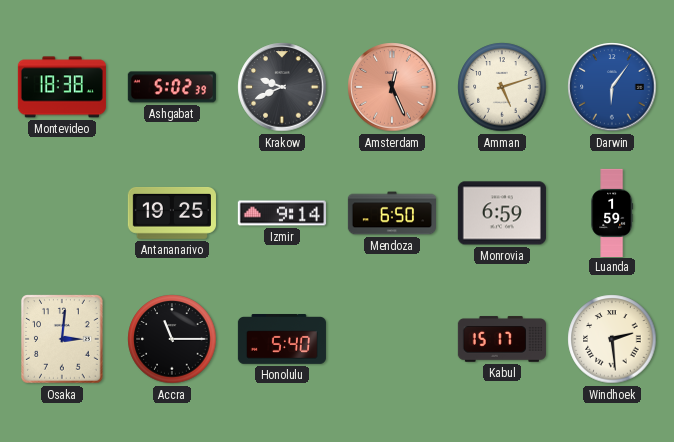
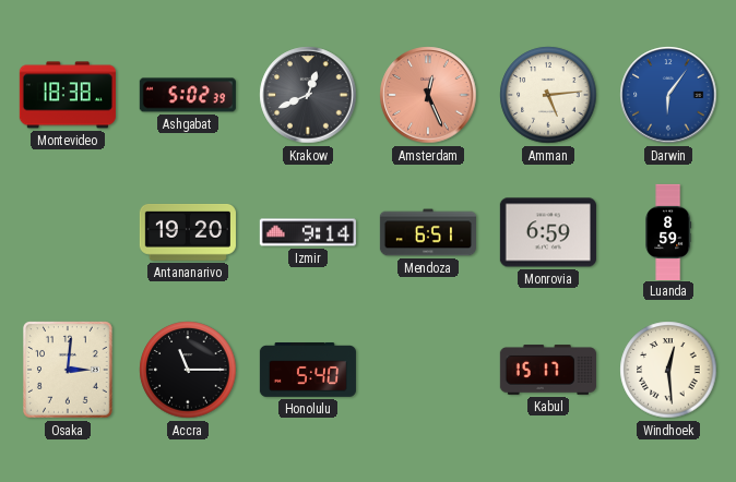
Krakow: 9:41 -> 12:41
Amman: 5:12 -> 5:14
Antananarivo: 19:25 -> 19:20
Mendoza: 6:50 -> 6:51
Luanda: 1:59 -> 8:59
Windhoek: 2:29 -> 12:29
